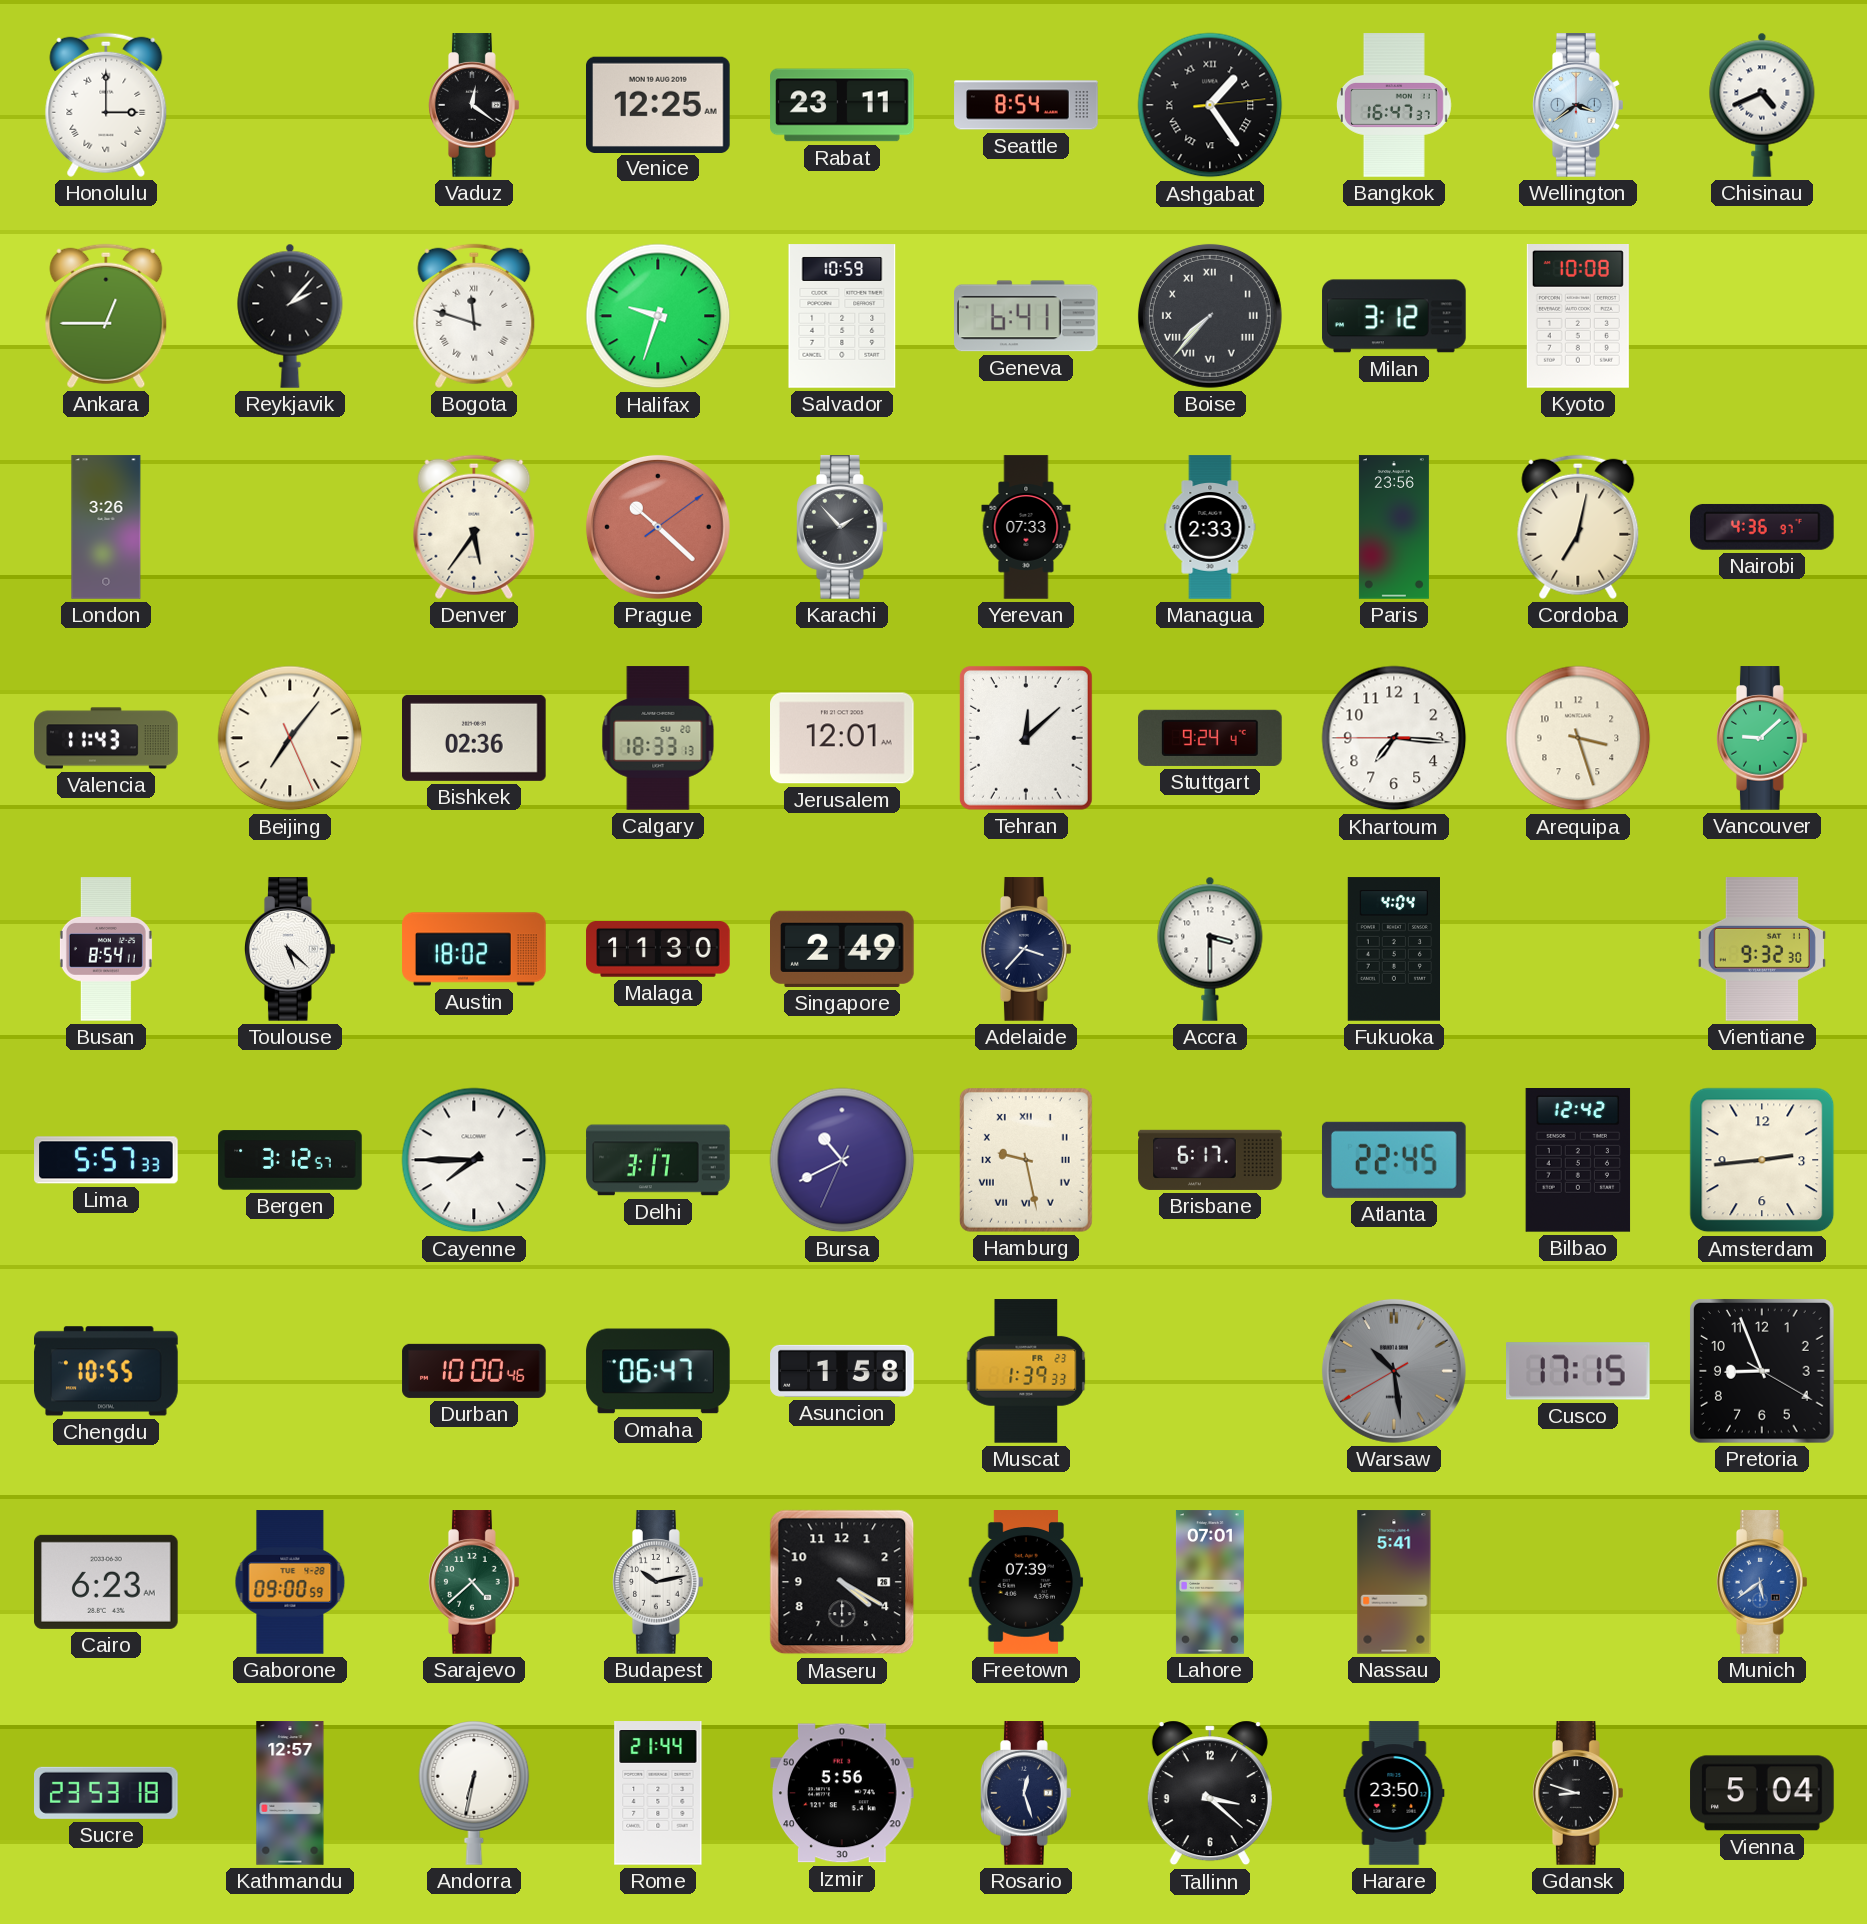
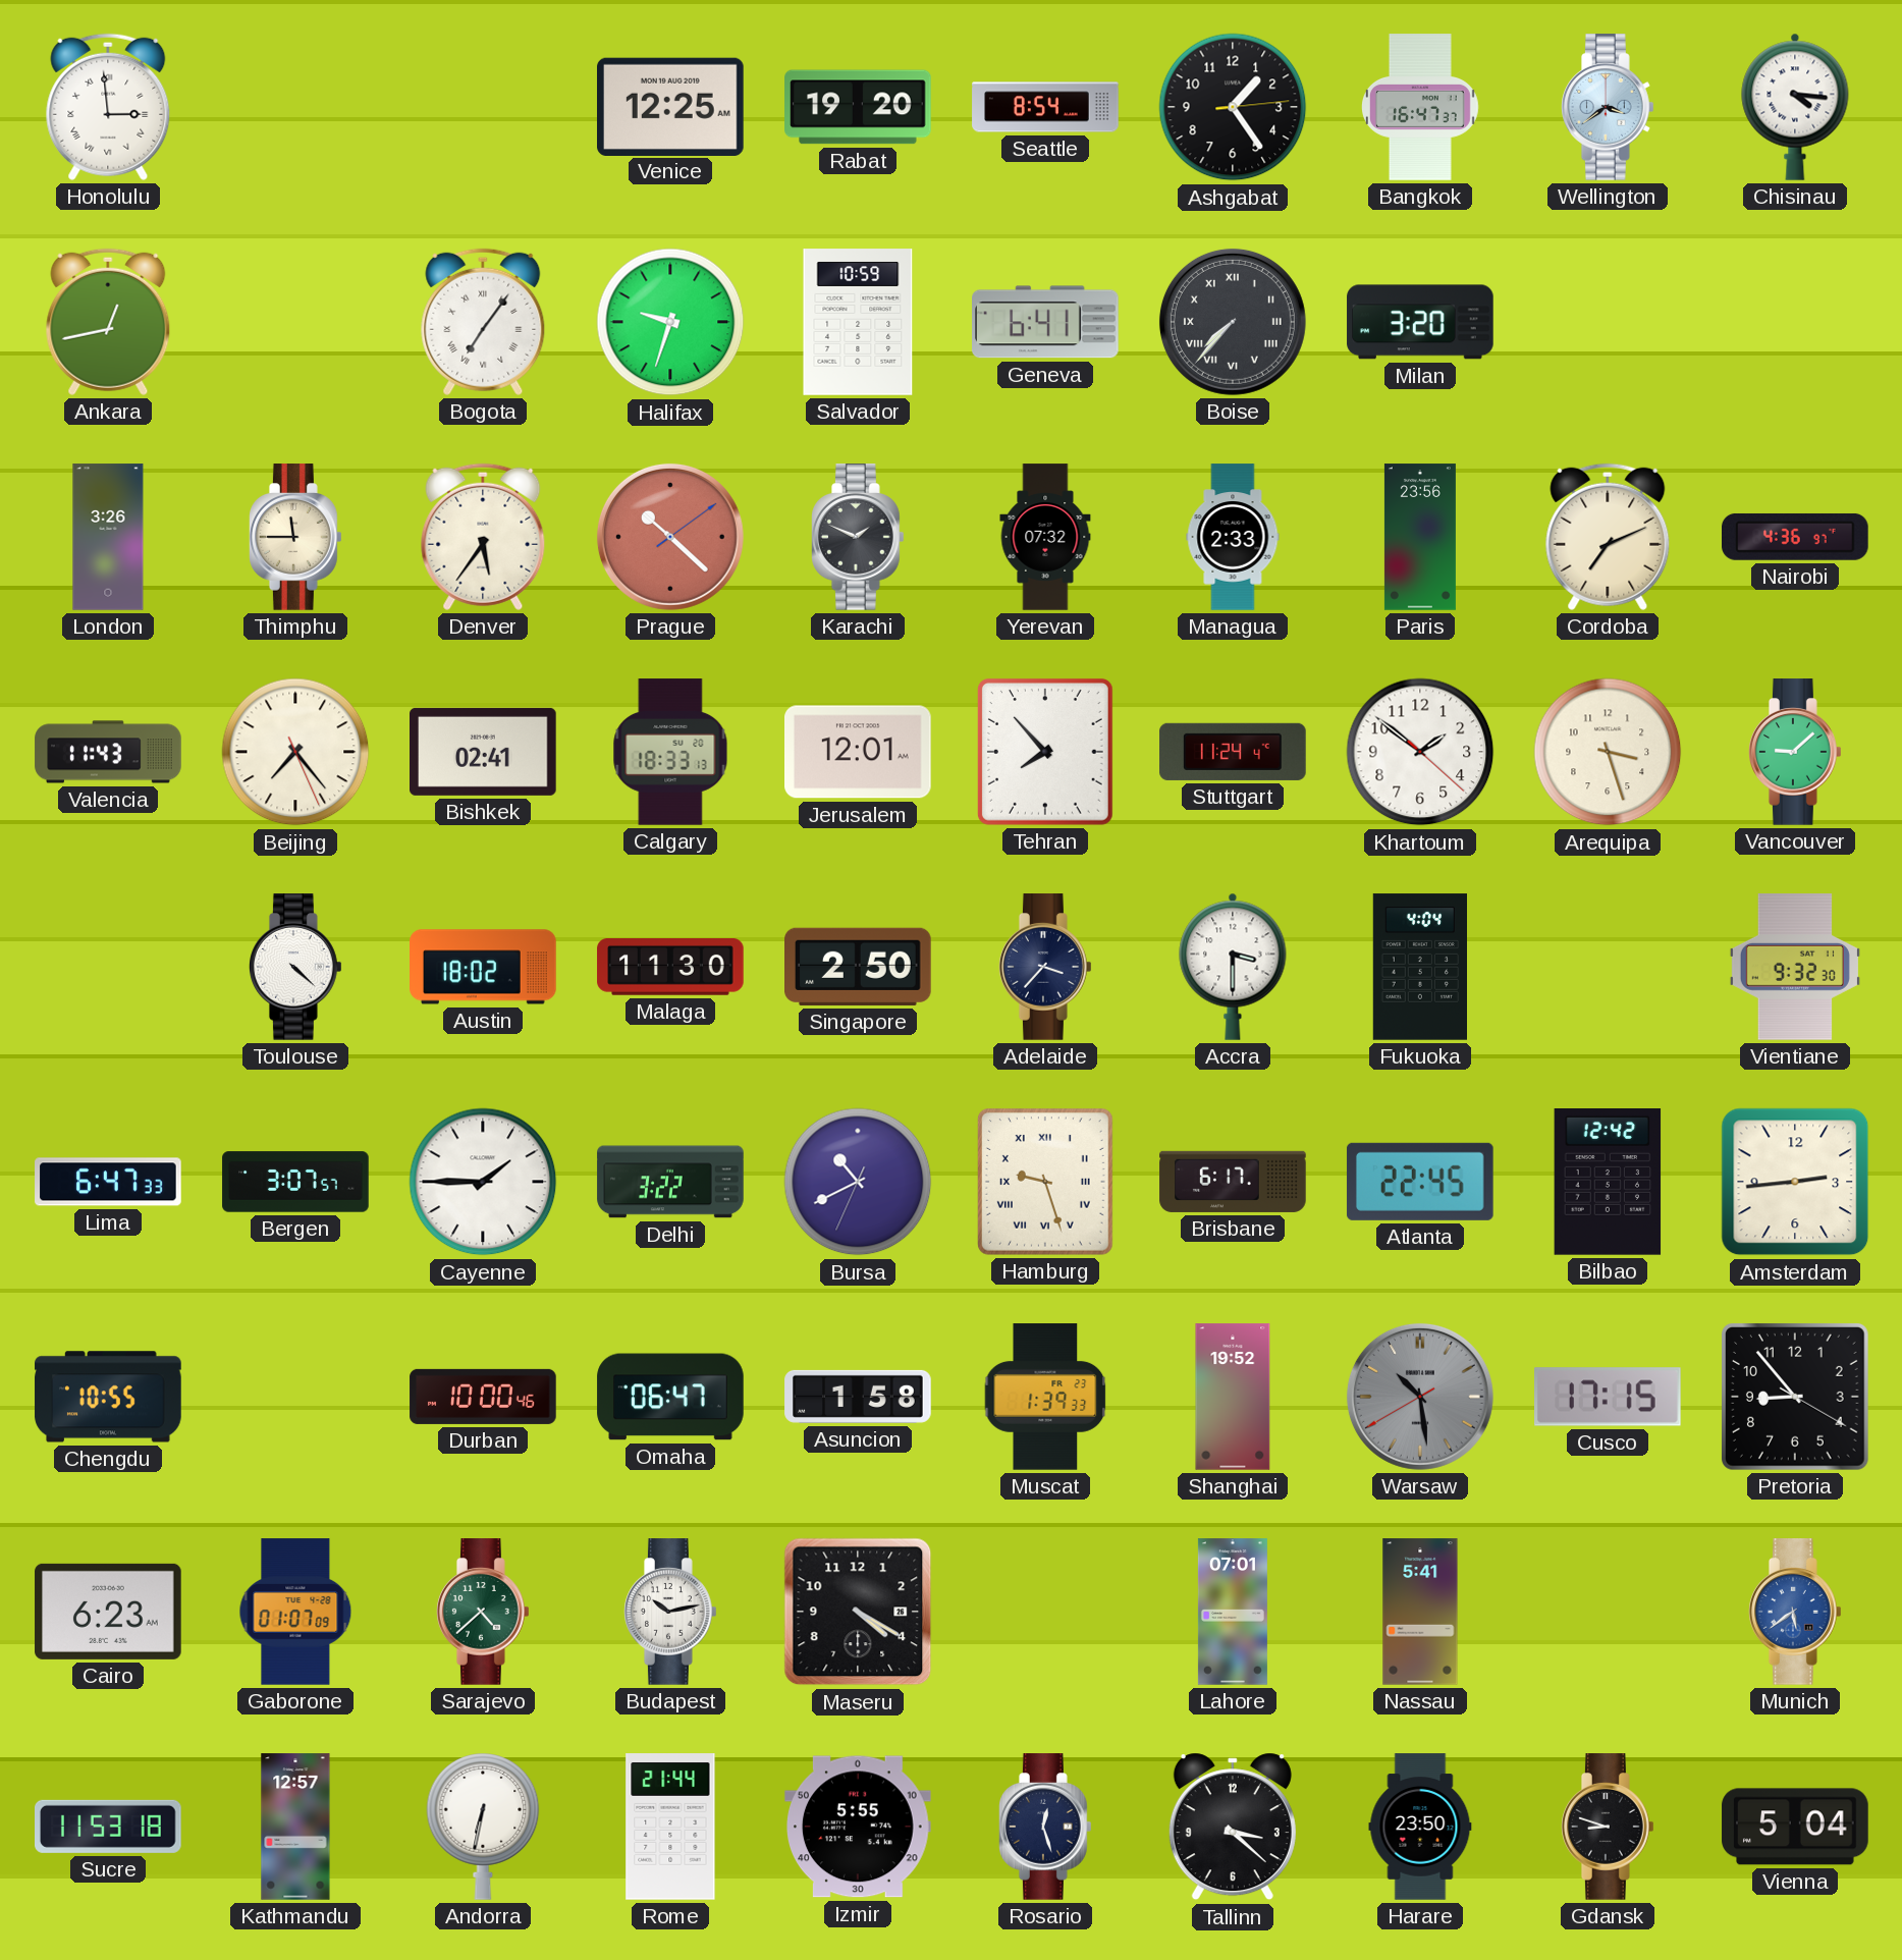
Honolulu: 3:00 -> 2:59
Vaduz: 12:21 -> none
Rabat: 23:11 -> 19:20
Ashgabat numerals: Roman -> Arabic
Chisinau: 4:41 -> 4:16
Ankara: 12:45 -> 12:43
Reykjavik: 2:07 -> none
Bogota: 11:48 -> 7:06
Milan: 3:12 -> 3:20
Kyoto: 10:08 -> none
Thimphu: none -> 11:45
Karachi: 1:53 -> 1:49
Yerevan: 07:33 -> 07:32
Cordoba: 7:02 -> 7:11
Beijing: 7:06 -> 7:23
Bishkek: 02:36 -> 02:41
Tehran: 12:08 -> 7:53
Stuttgart: 9:24 -> 11:24
Khartoum: 7:15 -> 1:51
Busan: 8:54 -> none
Toulouse: 5:22 -> 4:22
Singapore: 2:49 -> 2:50
Lima: 5:57 -> 6:47
Bergen: 3:12 -> 3:07
Cayenne: 7:45 -> 1:45
Delhi: 3:17 -> 3:22
Hamburg: 9:28 -> 9:27
Shanghai: none -> 19:52
Pretoria: 8:56 -> 8:53
Gaborone: 09:00 -> 01:07
Freetown: 07:39 -> none
Sucre: 23:53 -> 11:53
Izmir: 5:56 -> 5:55
